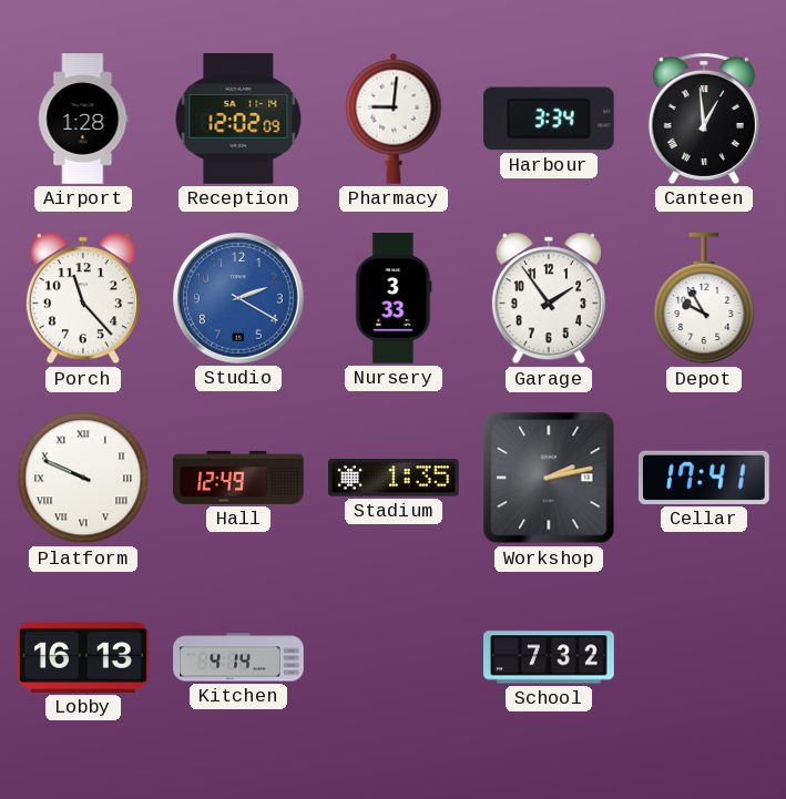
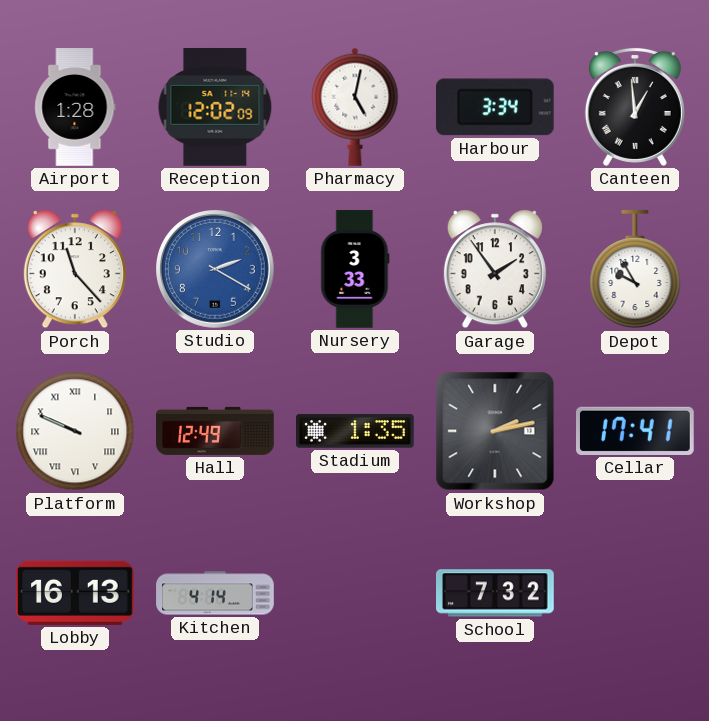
Pharmacy: 9:01 -> 5:02
